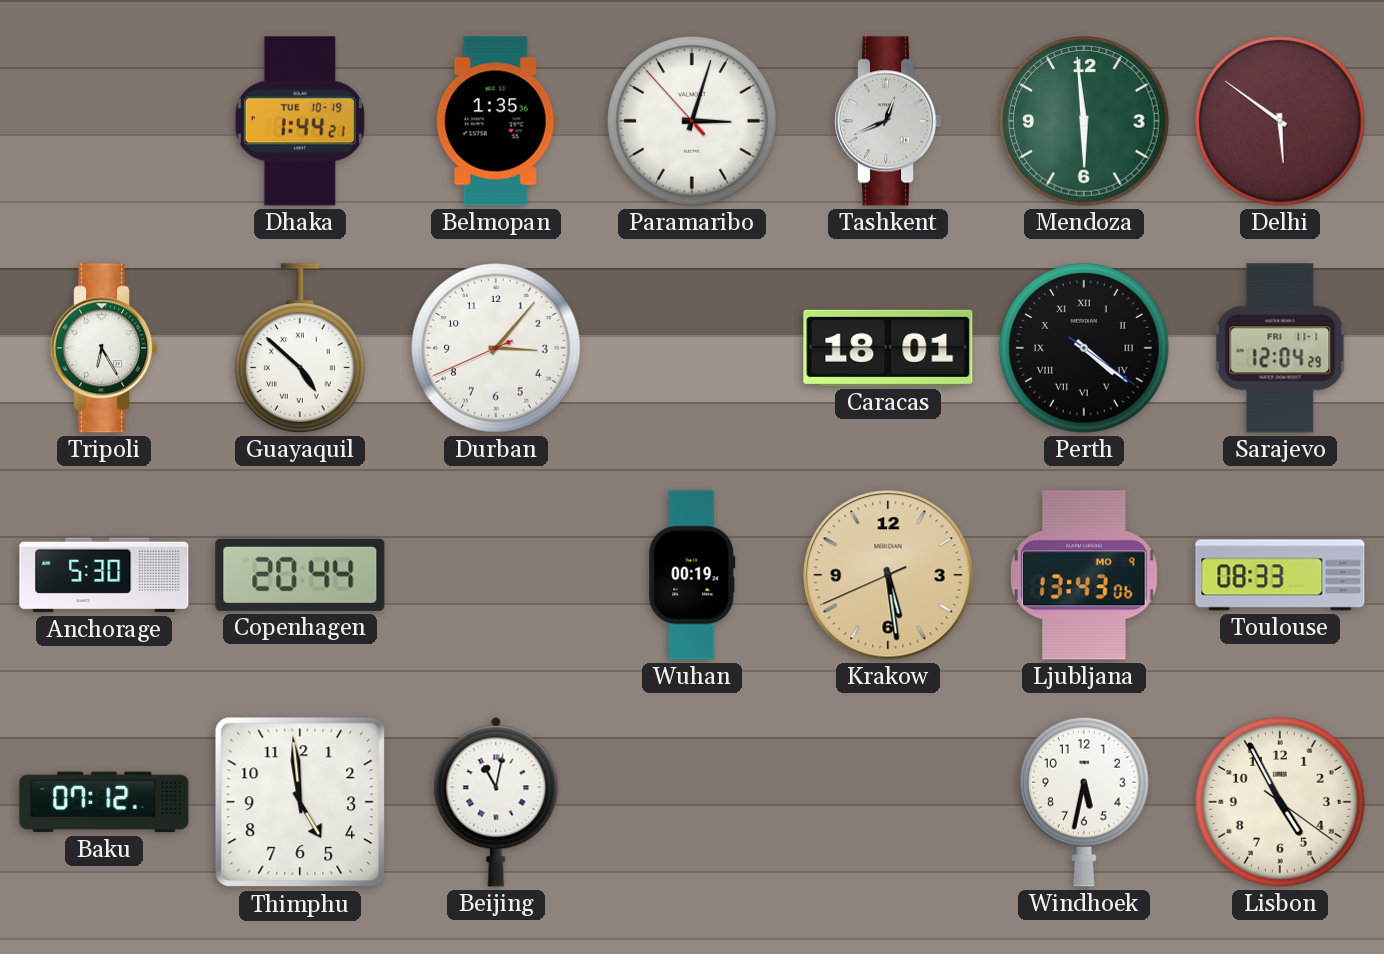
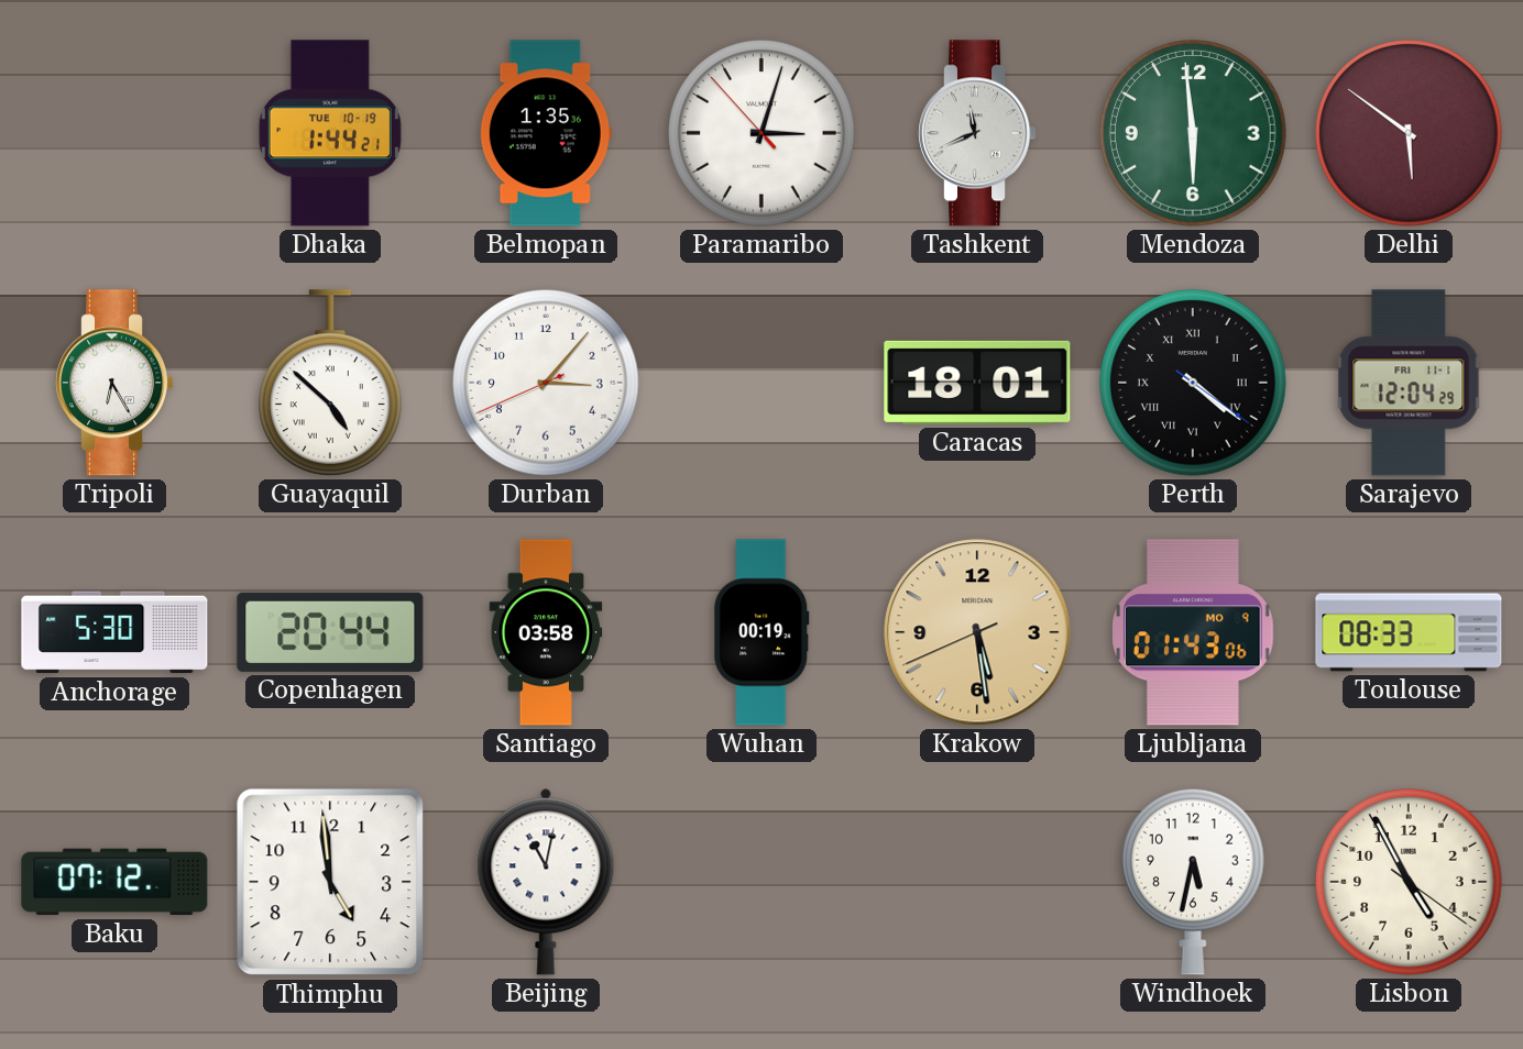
Tashkent: 12:41 -> 11:41
Santiago: none -> 03:58
Ljubljana: 13:43 -> 01:43
